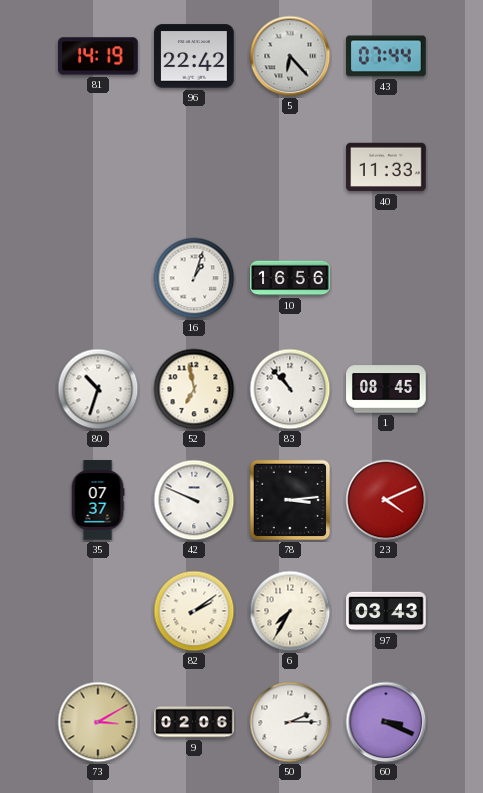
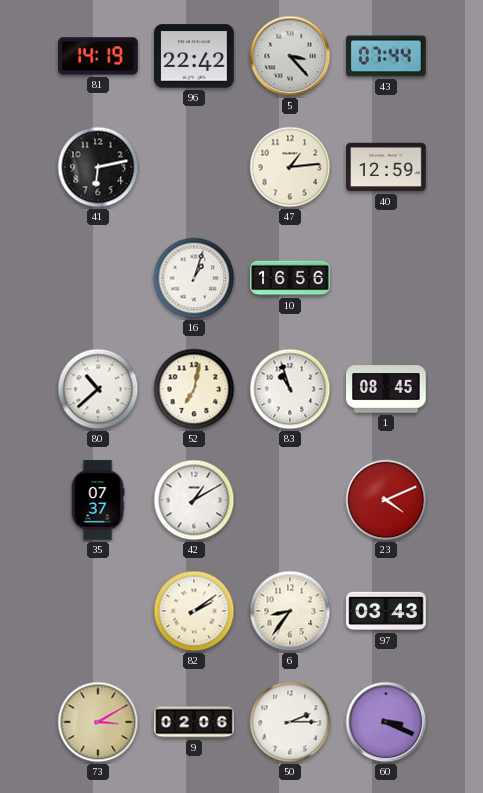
5: 6:23 -> 3:23
41: none -> 6:13
47: none -> 1:14
40: 11:33 -> 12:59
80: 10:33 -> 10:38
52: 6:58 -> 7:02
83: 10:53 -> 10:57
42: 9:49 -> 1:10
78: 3:14 -> none
6: 7:35 -> 8:36
